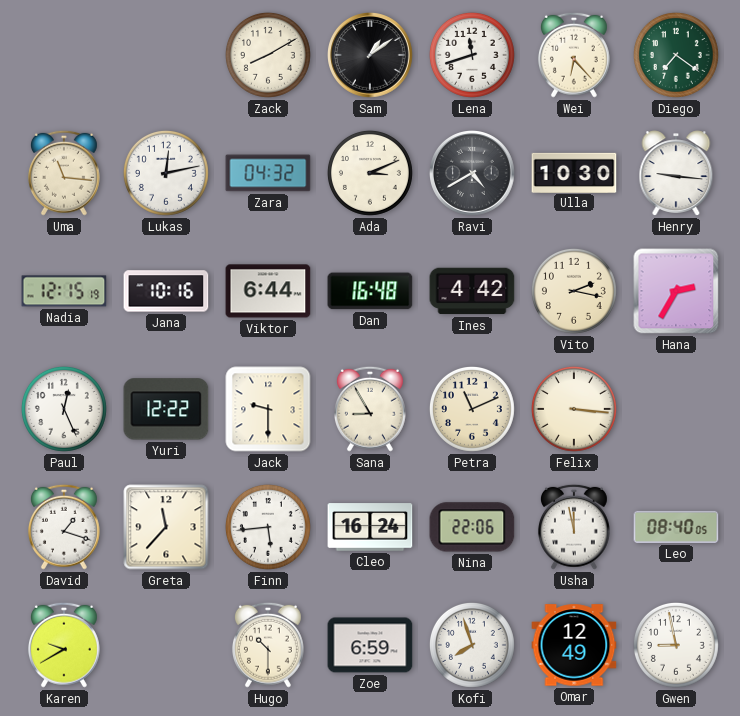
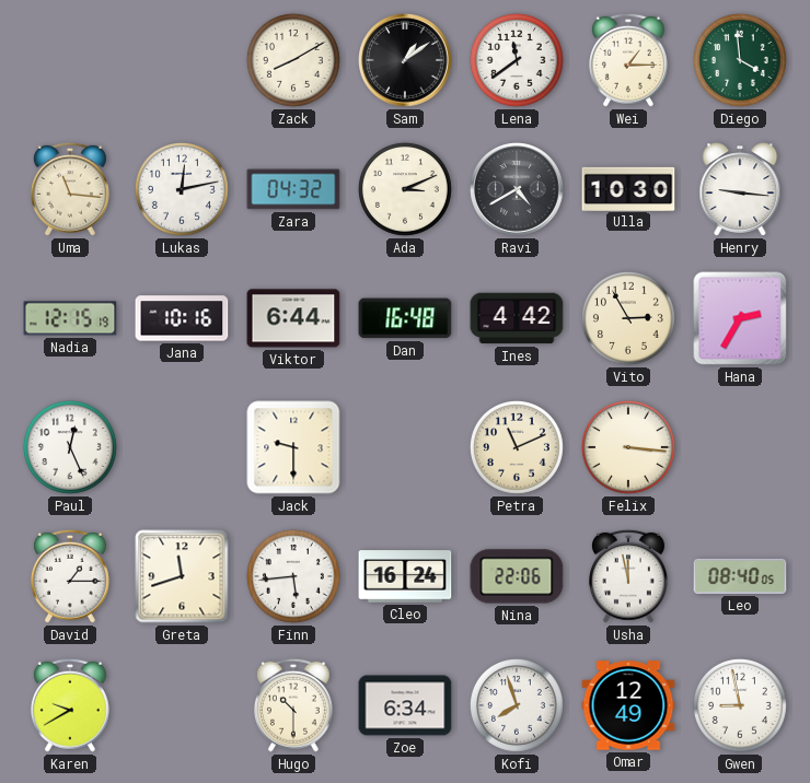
Lena: 11:42 -> 11:39
Wei: 6:23 -> 1:15
Diego: 7:21 -> 3:59
Vito: 2:17 -> 2:55
Yuri: 12:22 -> none
Sana: 8:55 -> none
David: 1:18 -> 1:15
Greta: 11:37 -> 11:42
Zoe: 6:59 -> 6:34
